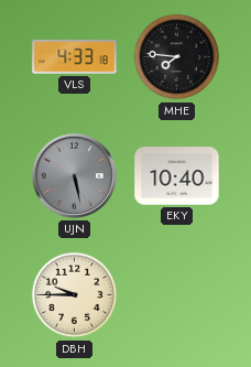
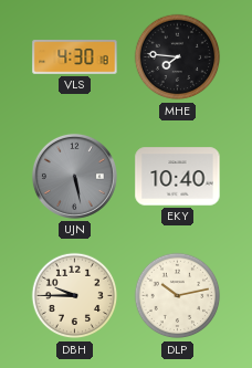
VLS: 4:33 -> 4:30
DLP: none -> 10:13
